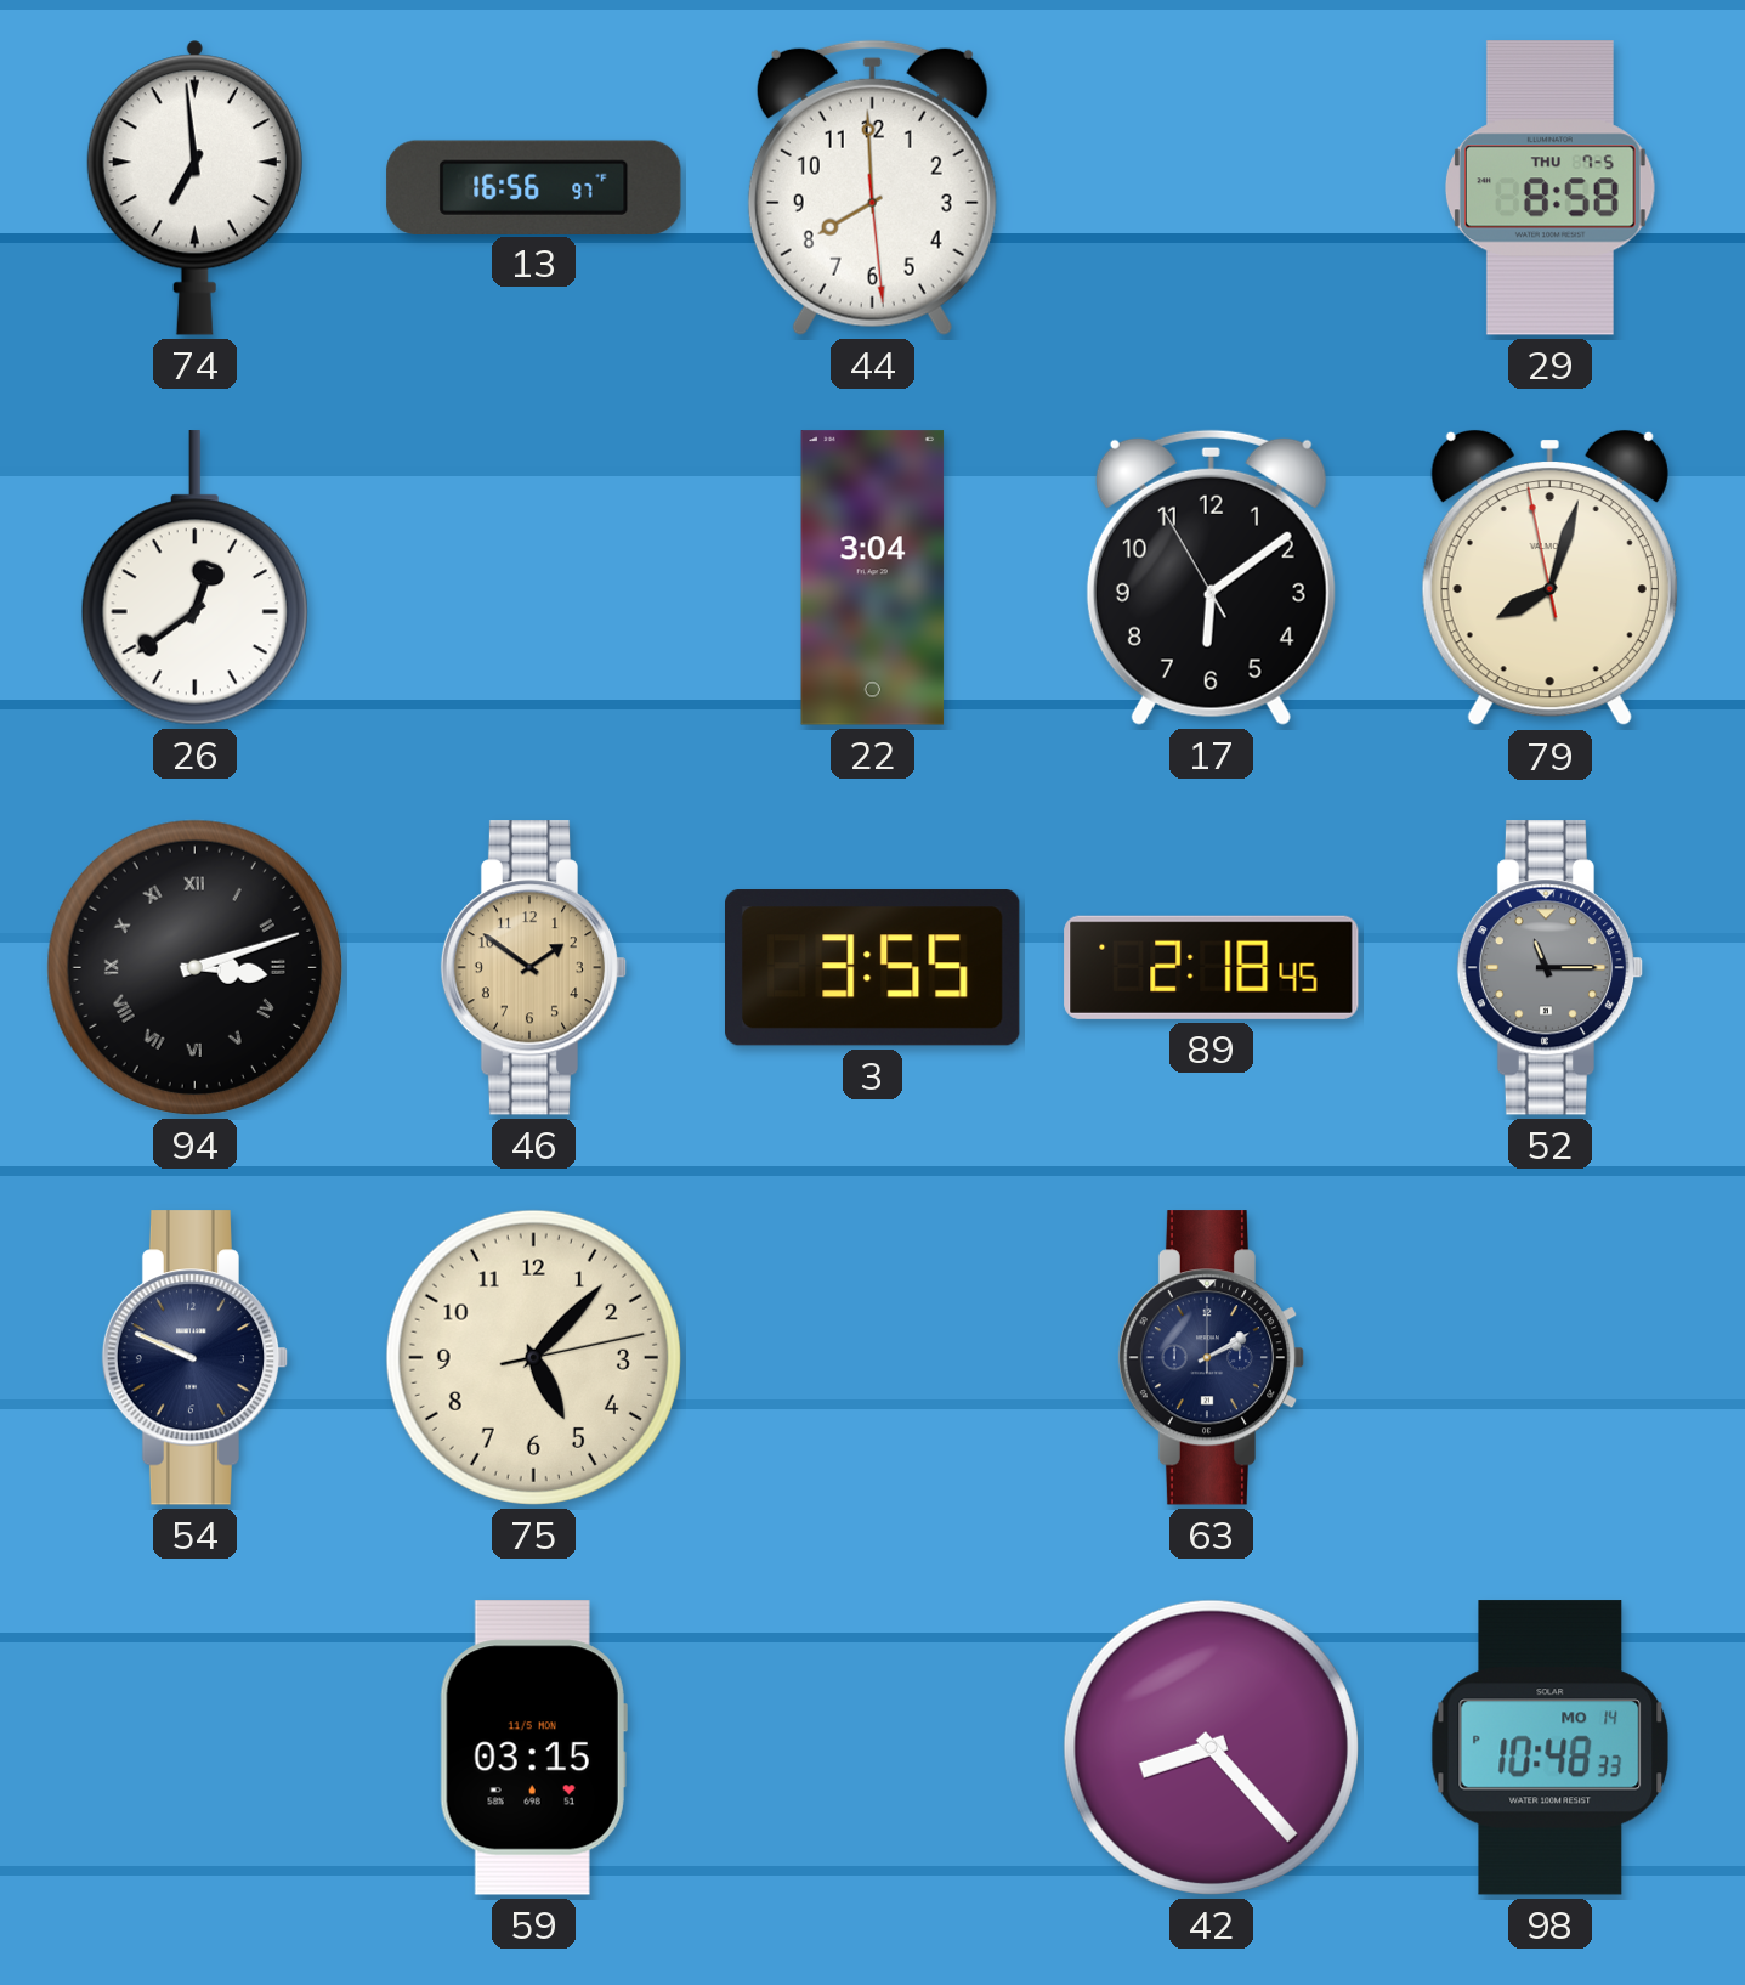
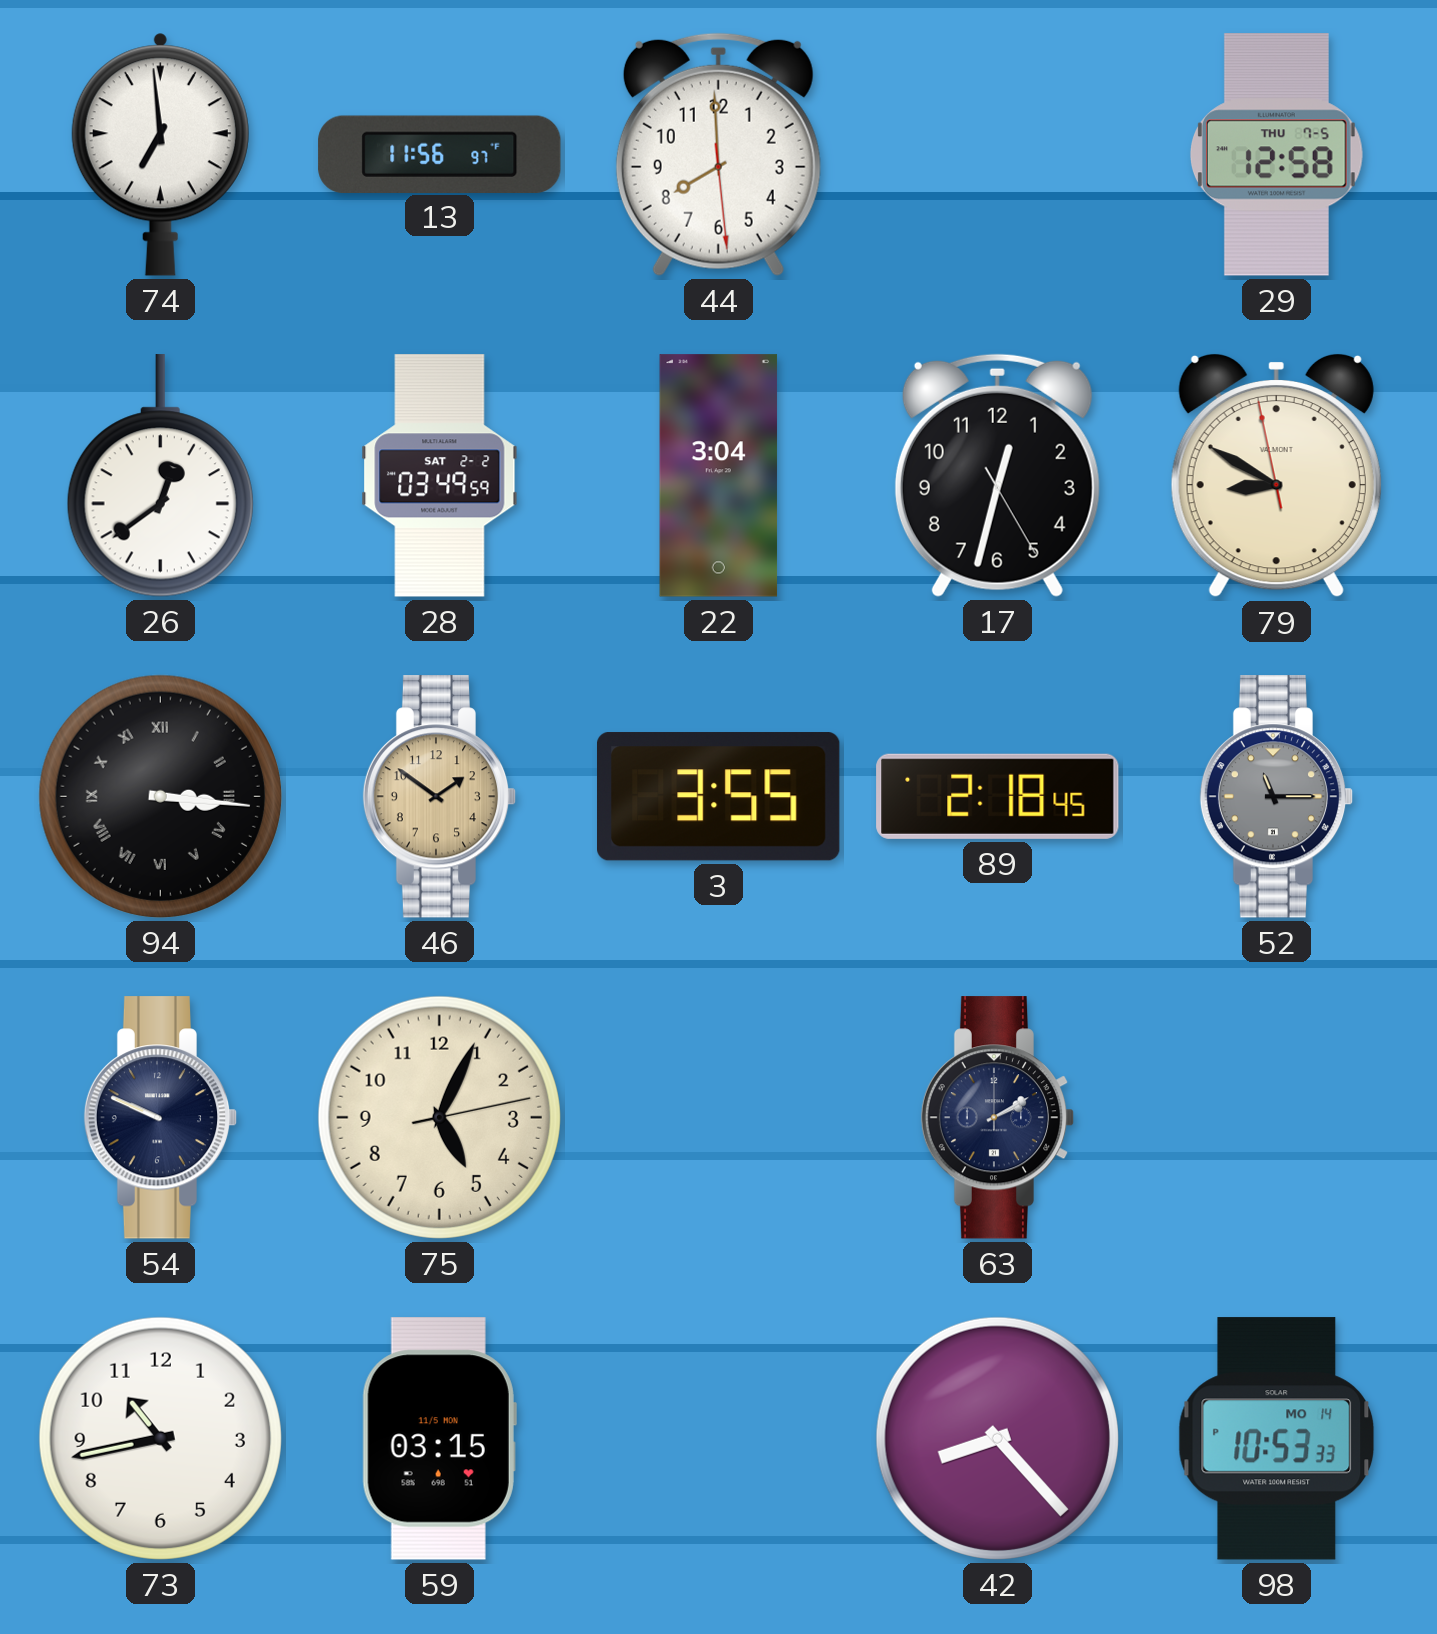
13: 16:56 -> 11:56
29: 8:58 -> 12:58
28: none -> 03:49
17: 6:08 -> 12:32
79: 8:02 -> 8:49
94: 3:12 -> 3:16
75: 5:07 -> 5:04
73: none -> 10:43
98: 10:48 -> 10:53
